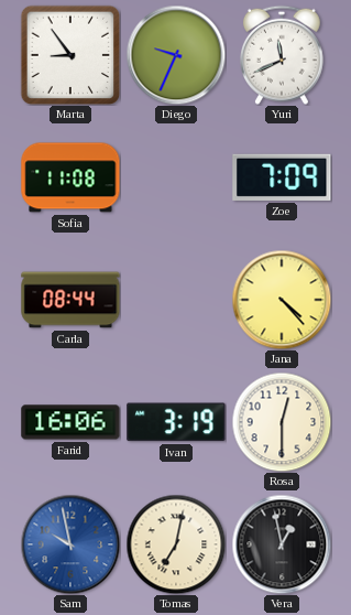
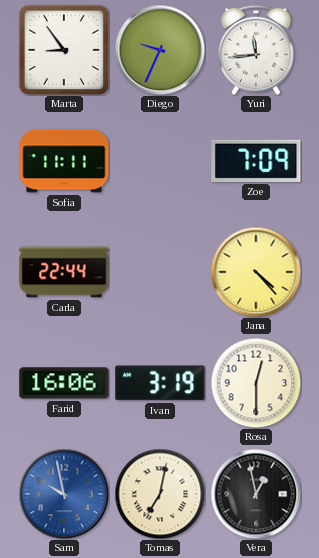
Yuri: 11:41 -> 11:44
Sofia: 11:08 -> 11:11
Carla: 08:44 -> 22:44
